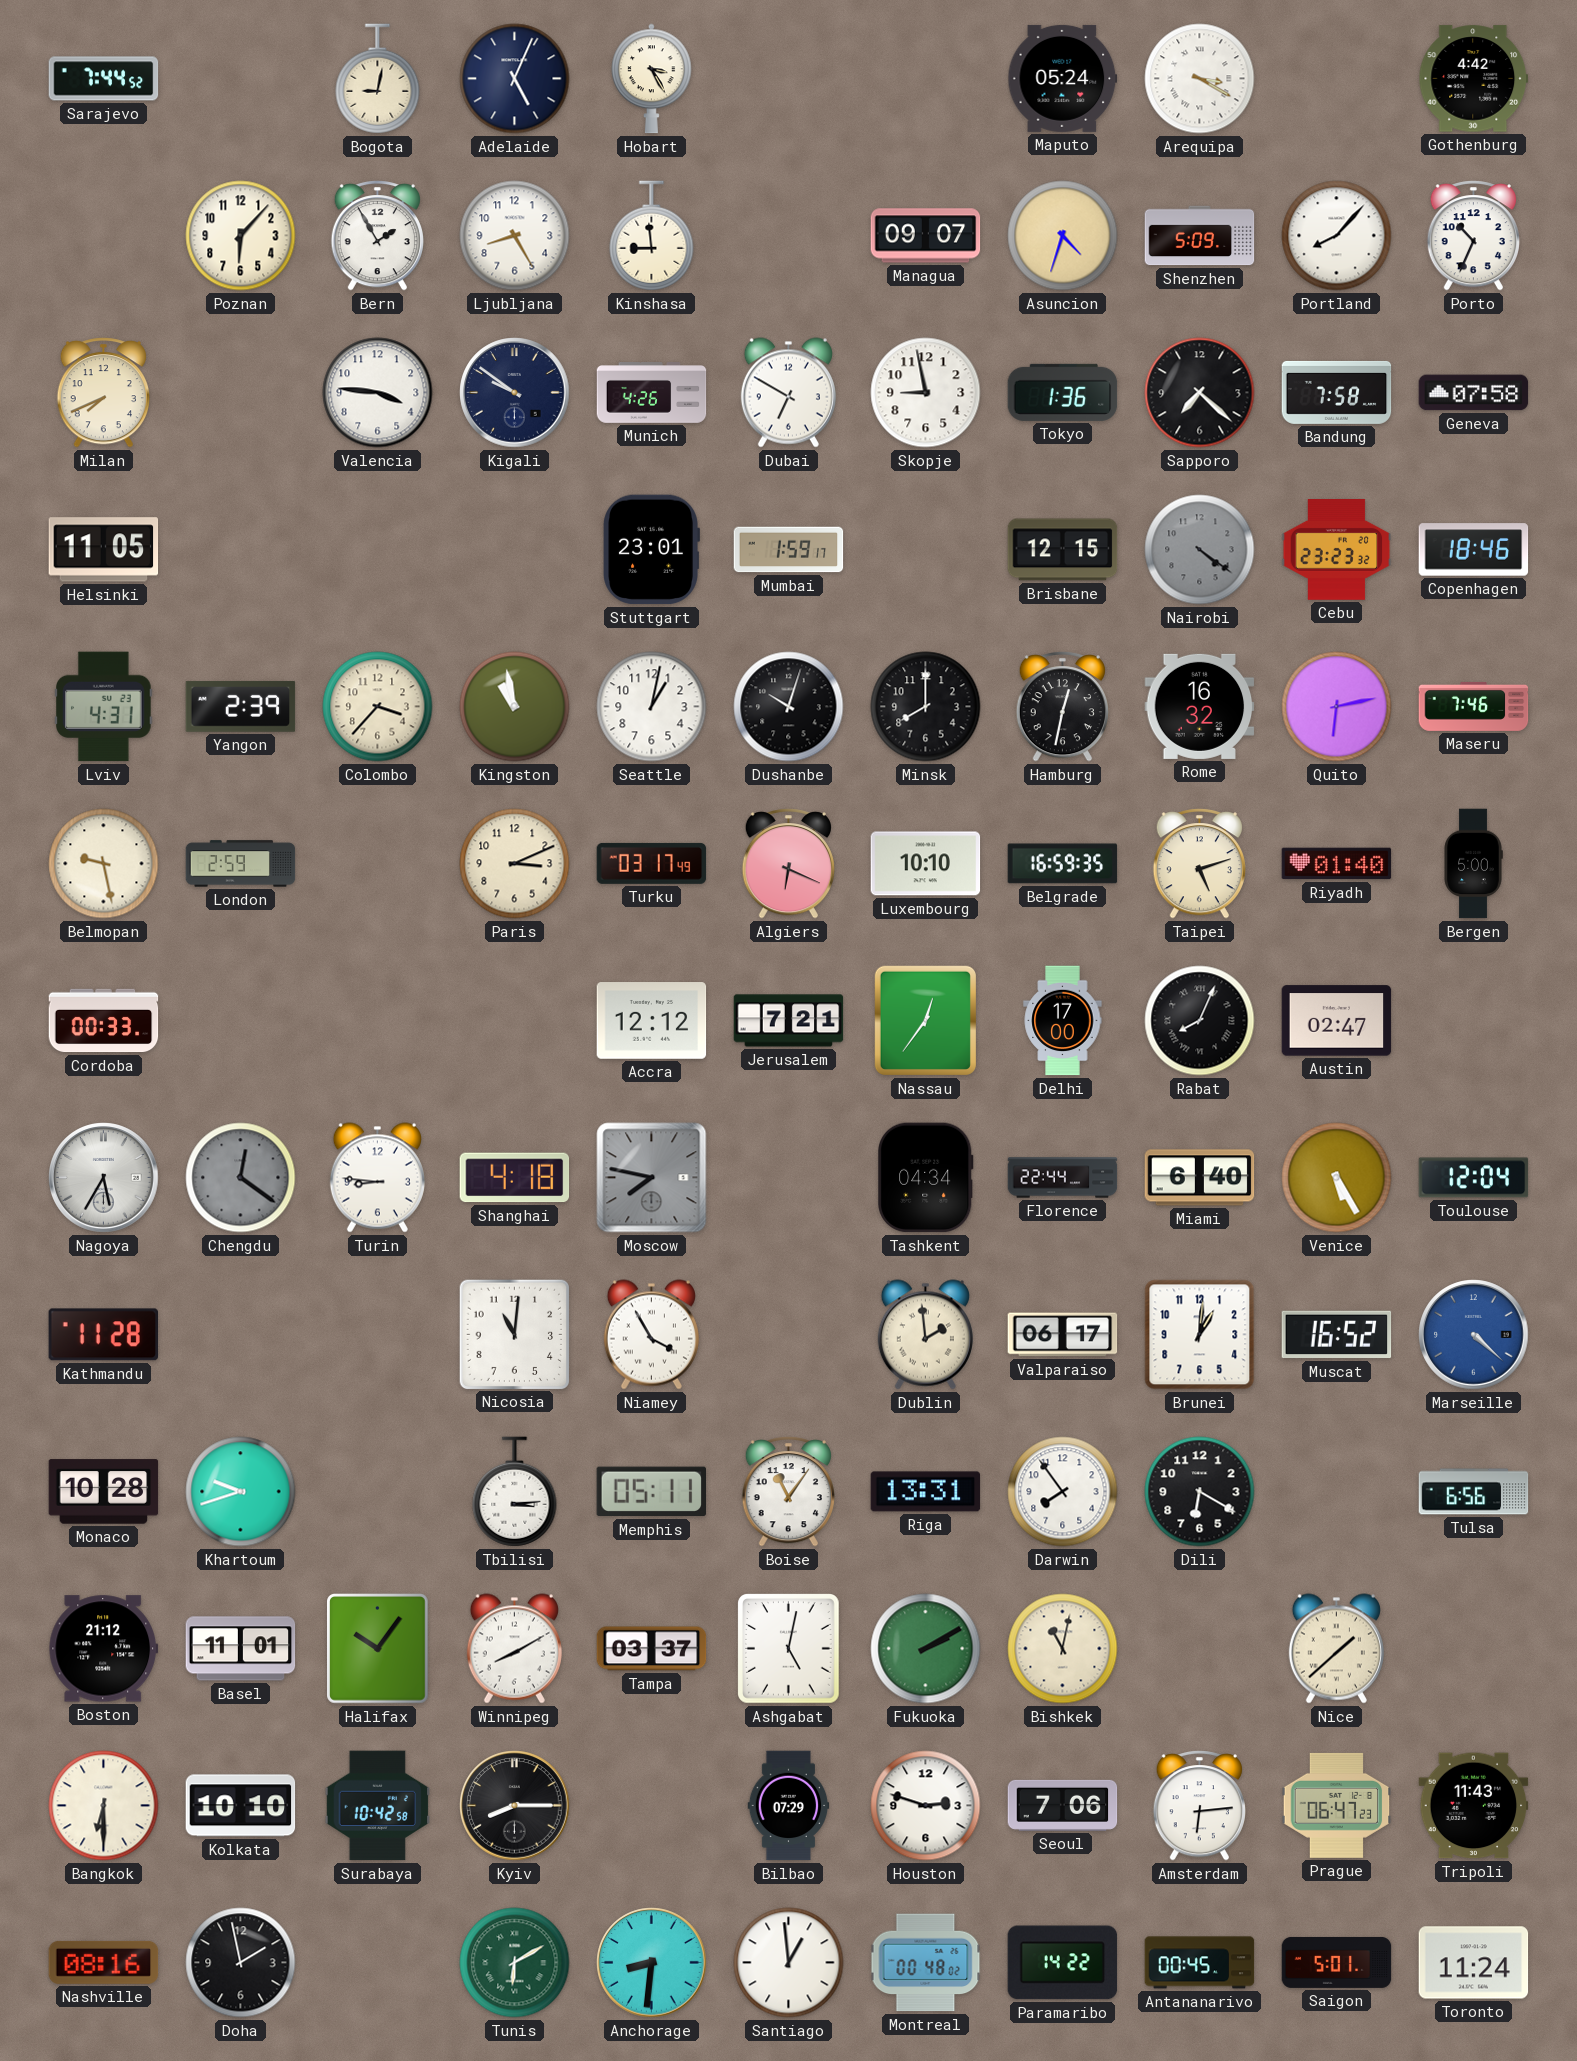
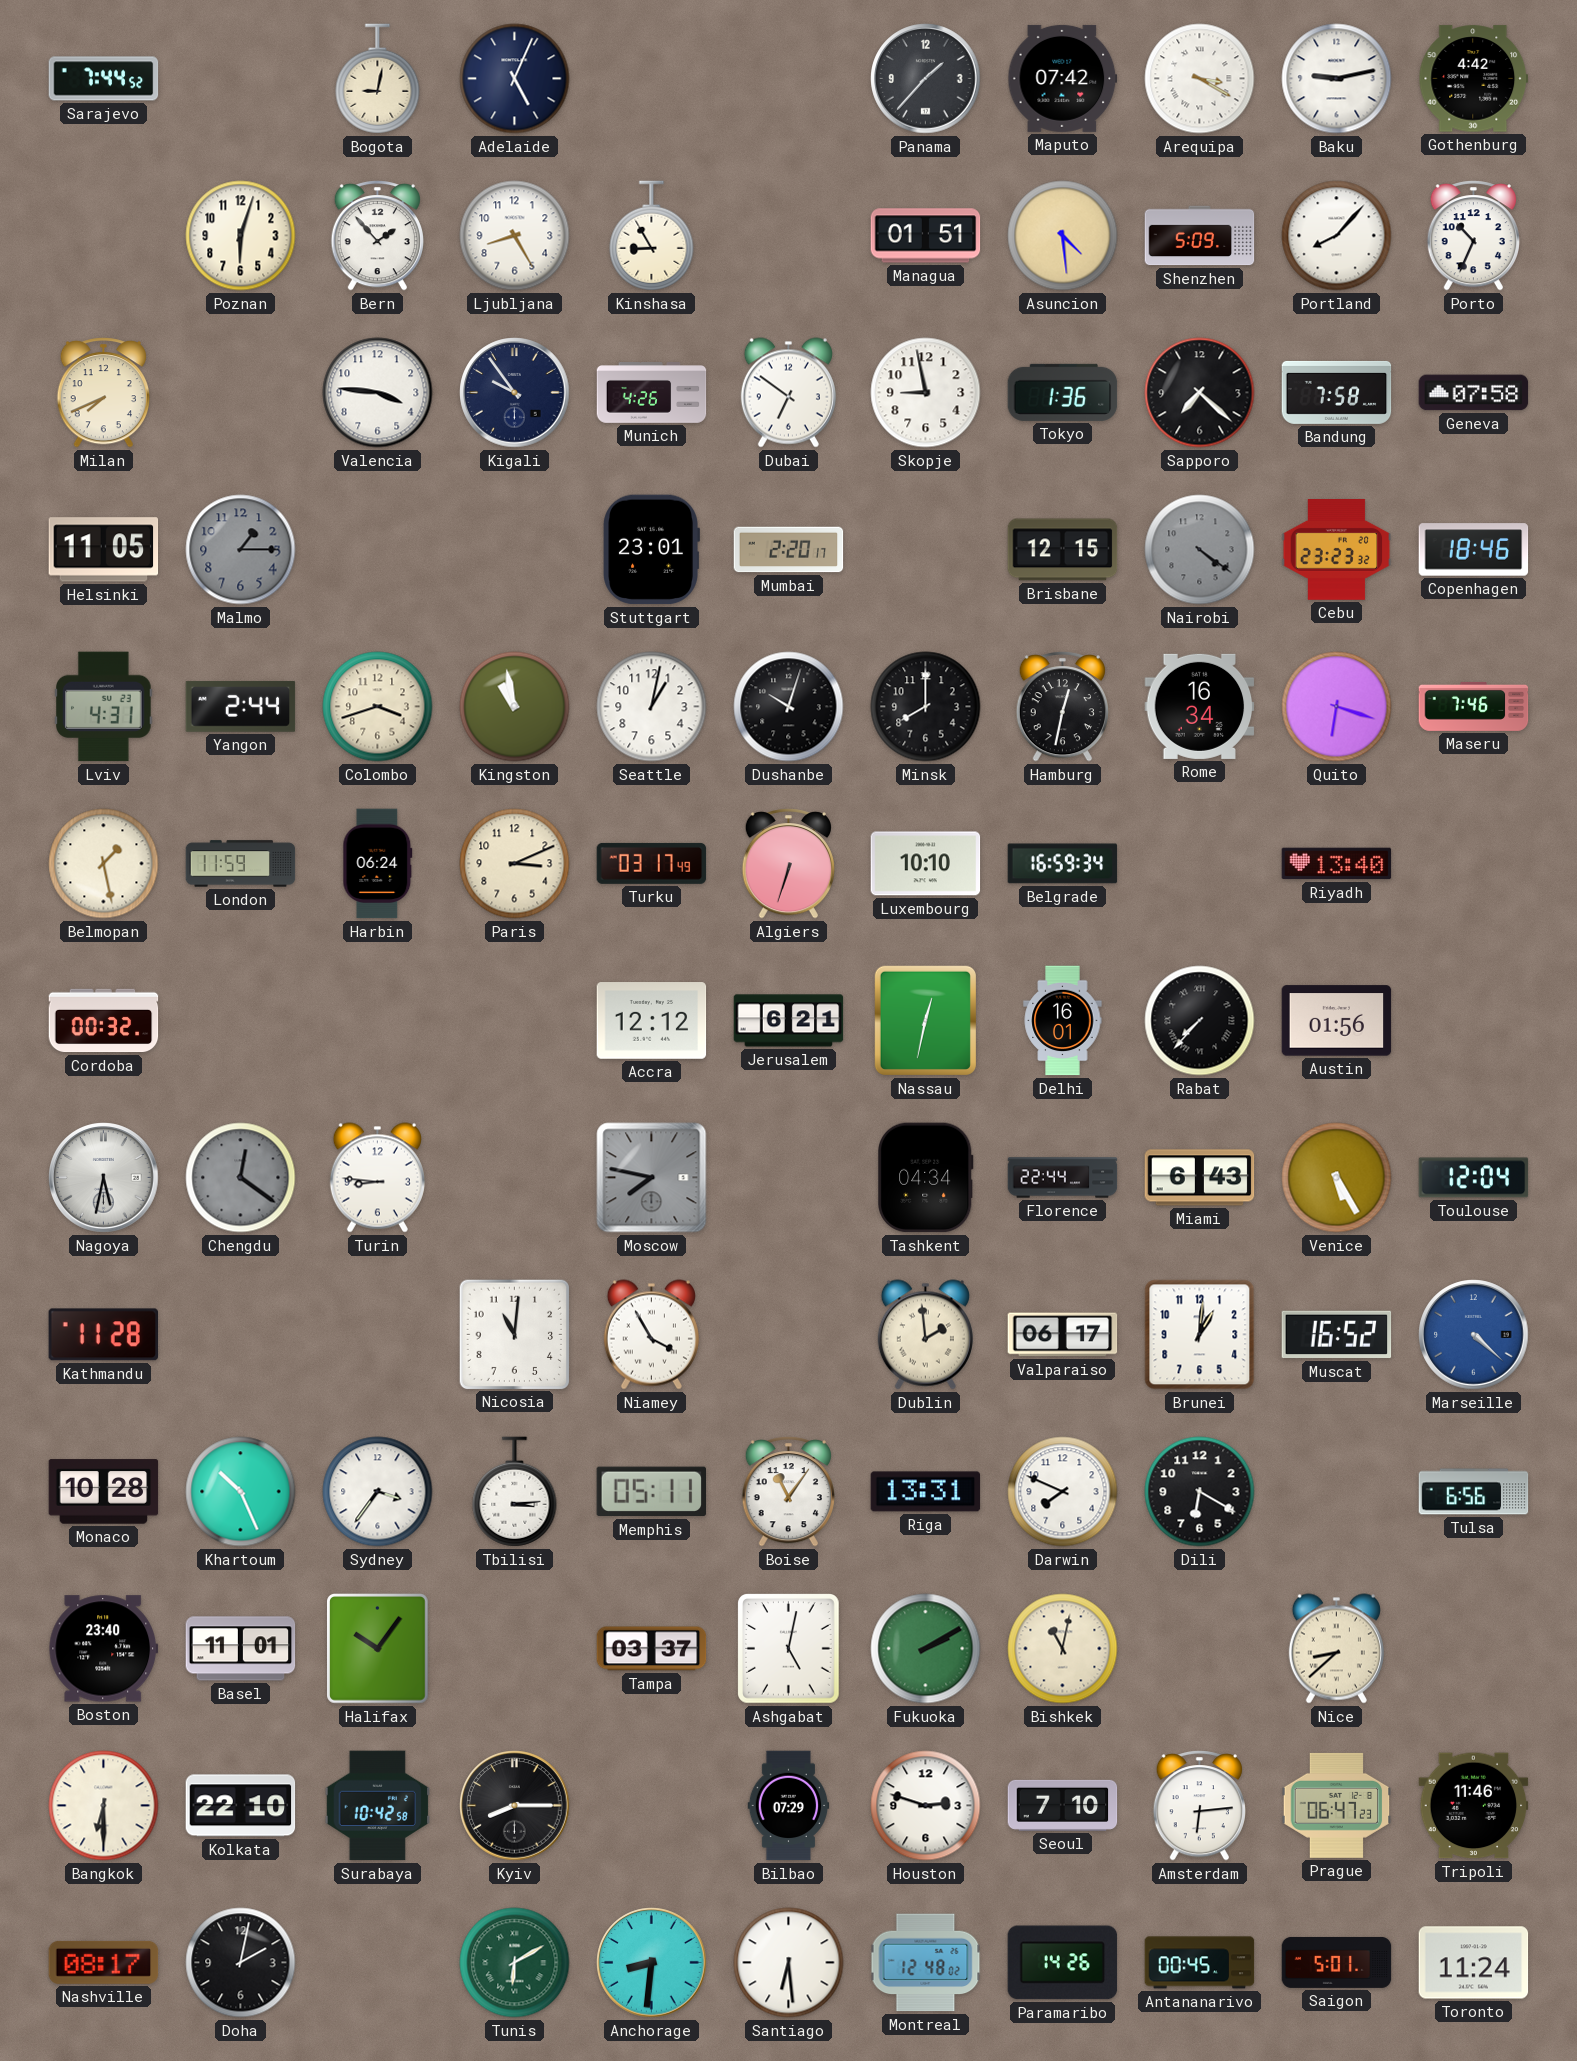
Hobart: 3:25 -> none
Panama: none -> 1:37
Maputo: 05:24 -> 07:42
Baku: none -> 9:13
Poznan: 6:07 -> 6:03
Bern: 1:55 -> 1:53
Kinshasa: 8:59 -> 8:55
Managua: 09:07 -> 01:51
Asuncion: 4:33 -> 4:29
Kigali: 9:51 -> 9:54
Dubai: 6:50 -> 6:51
Malmo: none -> 1:15
Mumbai: 1:59 -> 2:20
Yangon: 2:39 -> 2:44
Colombo: 3:37 -> 3:42
Rome: 16:32 -> 16:34
Quito: 6:13 -> 6:18
Belmopan: 9:28 -> 1:28
London: 2:59 -> 11:59
Harbin: none -> 06:24
Algiers: 6:19 -> 6:33
Belgrade: 16:59:35 -> 16:59:34
Taipei: 5:12 -> none
Riyadh: 01:40 -> 13:40
Bergen: 5:00 -> none
Cordoba: 00:33 -> 00:32
Jerusalem: 7:21 -> 6:21
Nassau: 12:36 -> 12:32
Delhi: 17:00 -> 16:01
Rabat: 8:04 -> 7:37
Austin: 02:47 -> 01:56
Nagoya: 5:35 -> 5:32
Shanghai: 4:18 -> none
Miami: 6:40 -> 6:43
Khartoum: 9:42 -> 10:26
Sydney: none -> 3:36
Darwin: 7:54 -> 7:49
Boston: 21:12 -> 23:40
Winnipeg: 8:10 -> none
Nice: 1:38 -> 8:38
Kolkata: 10:10 -> 22:10
Seoul: 7:06 -> 7:10
Tripoli: 11:43 -> 11:46
Nashville: 08:16 -> 08:17
Doha: 1:58 -> 2:02
Santiago: 12:59 -> 6:29
Montreal: 00:48 -> 12:48
Paramaribo: 14:22 -> 14:26
